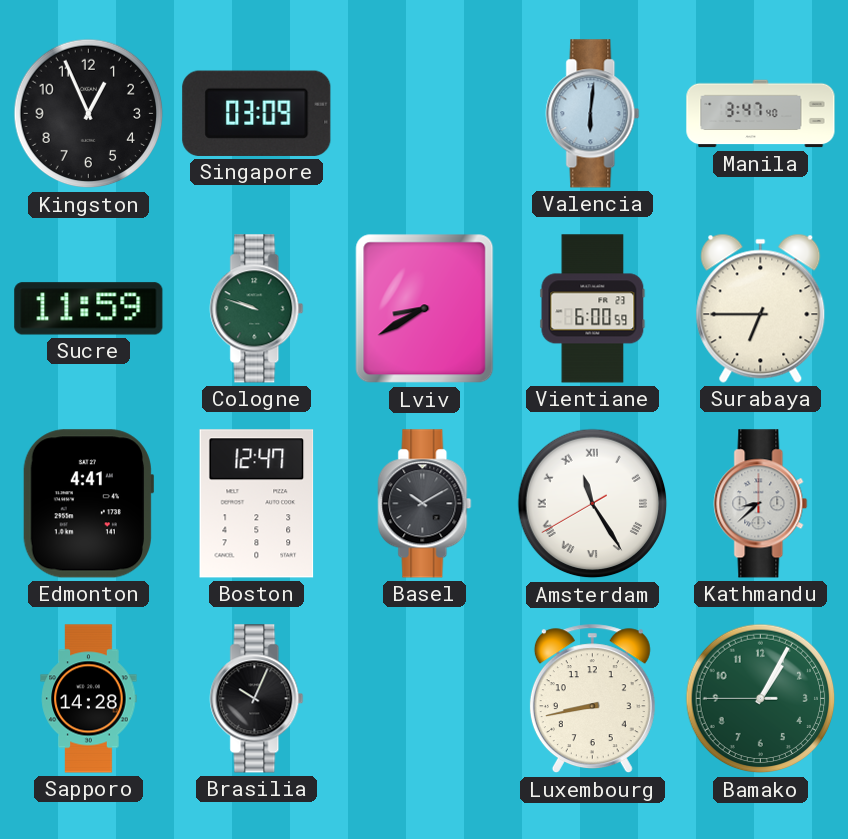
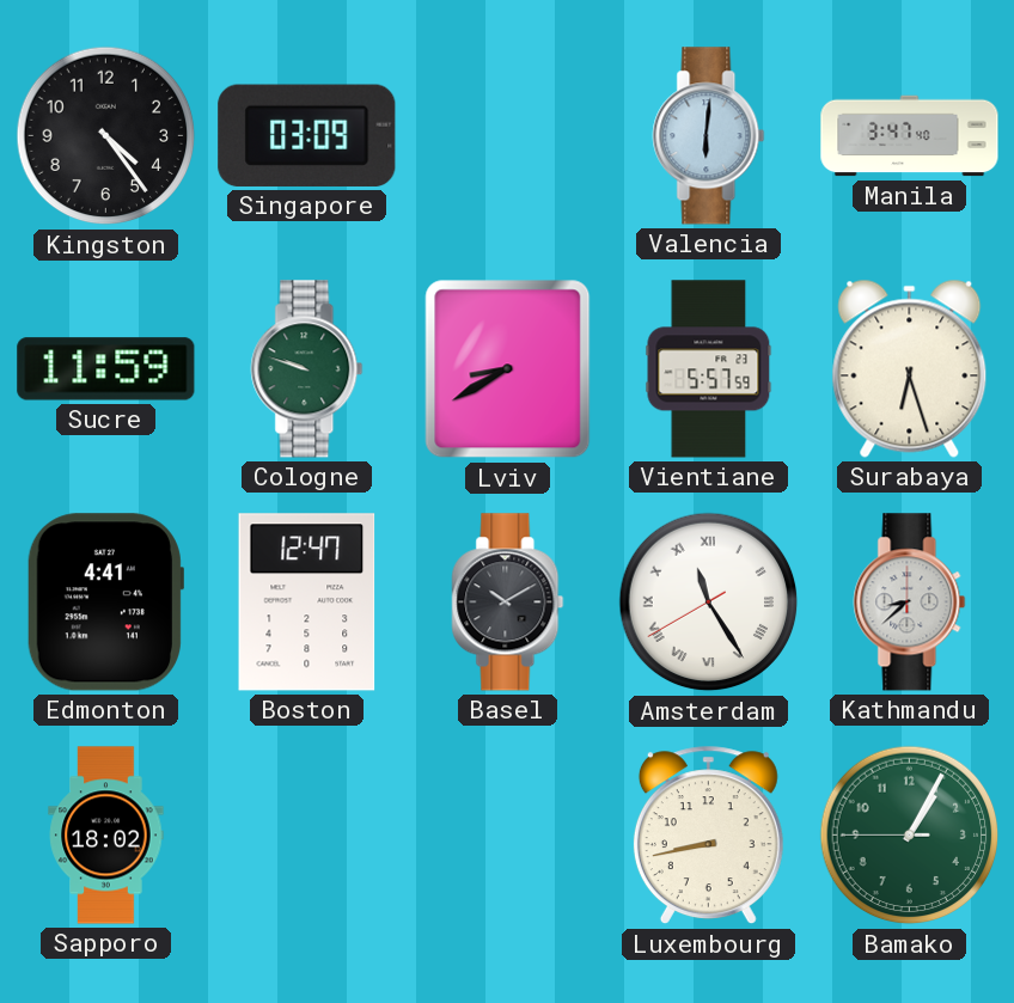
Kingston: 12:56 -> 4:24
Vientiane: 6:00 -> 5:57
Surabaya: 6:45 -> 6:27
Sapporo: 14:28 -> 18:02
Brasilia: 10:04 -> none
